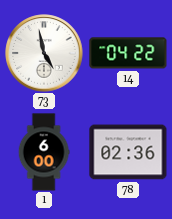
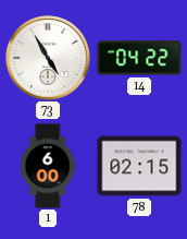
73: 4:58 -> 4:55
78: 02:36 -> 02:15
